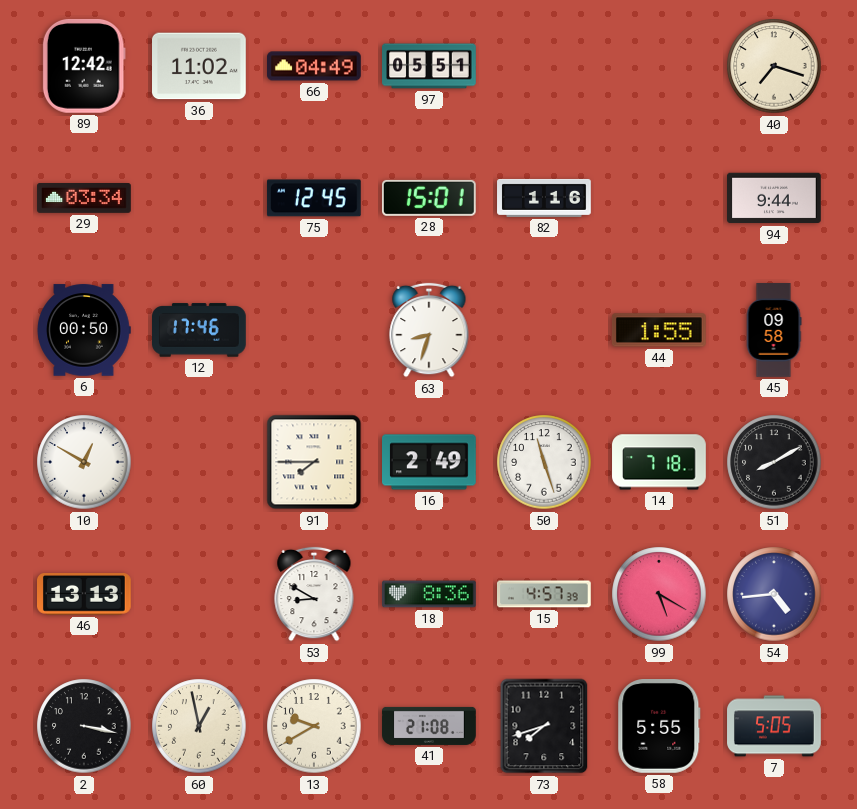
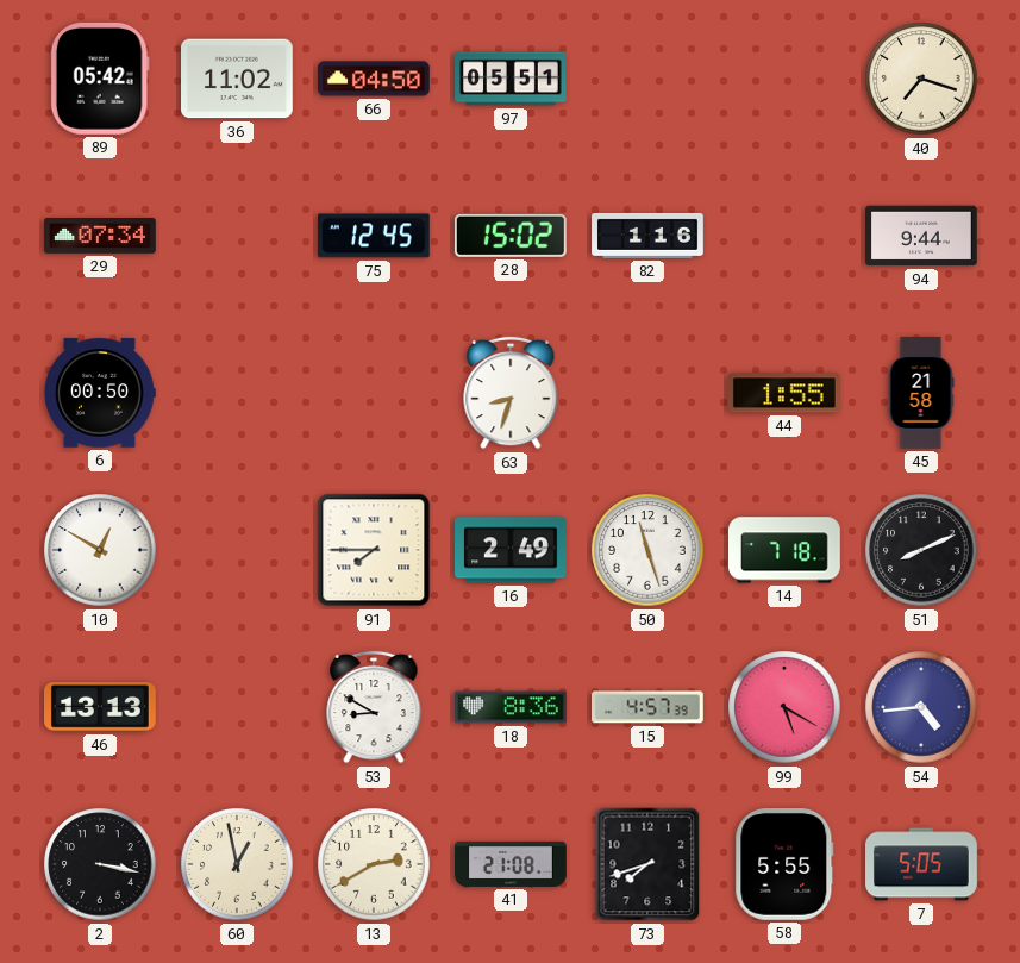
89: 12:42 -> 05:42
66: 04:49 -> 04:50
29: 03:34 -> 07:34
28: 15:01 -> 15:02
12: 17:46 -> none
45: 09:58 -> 21:58
51: 8:10 -> 8:11
13: 9:40 -> 2:40
